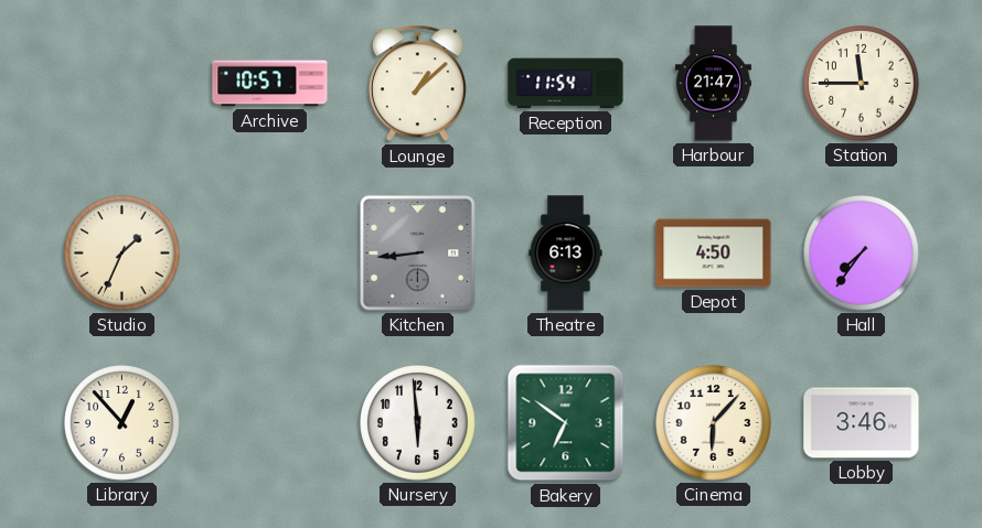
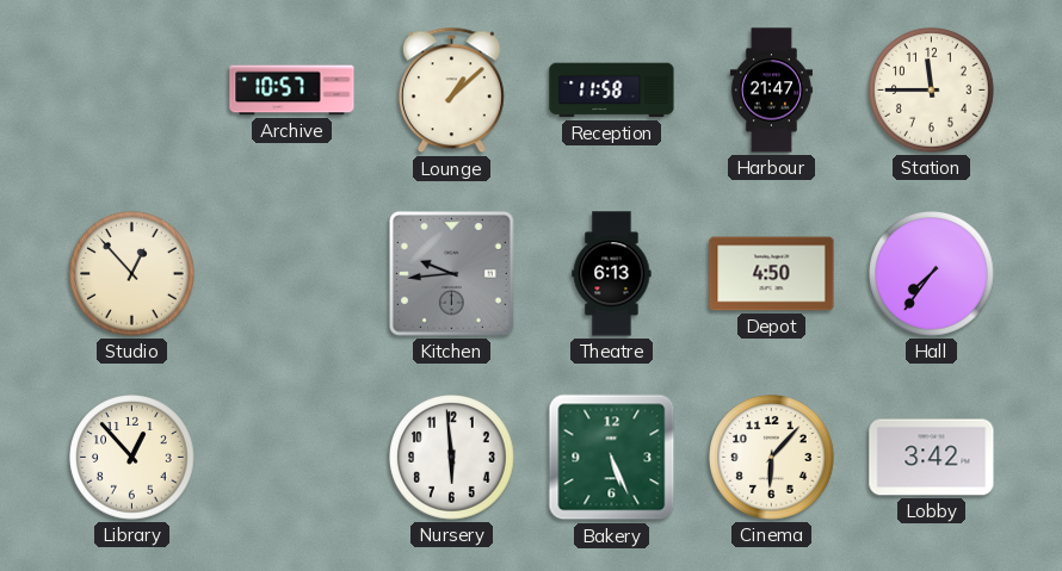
Reception: 11:54 -> 11:58
Studio: 1:34 -> 12:53
Kitchen: 8:44 -> 9:44
Bakery: 6:51 -> 5:26
Lobby: 3:46 -> 3:42
